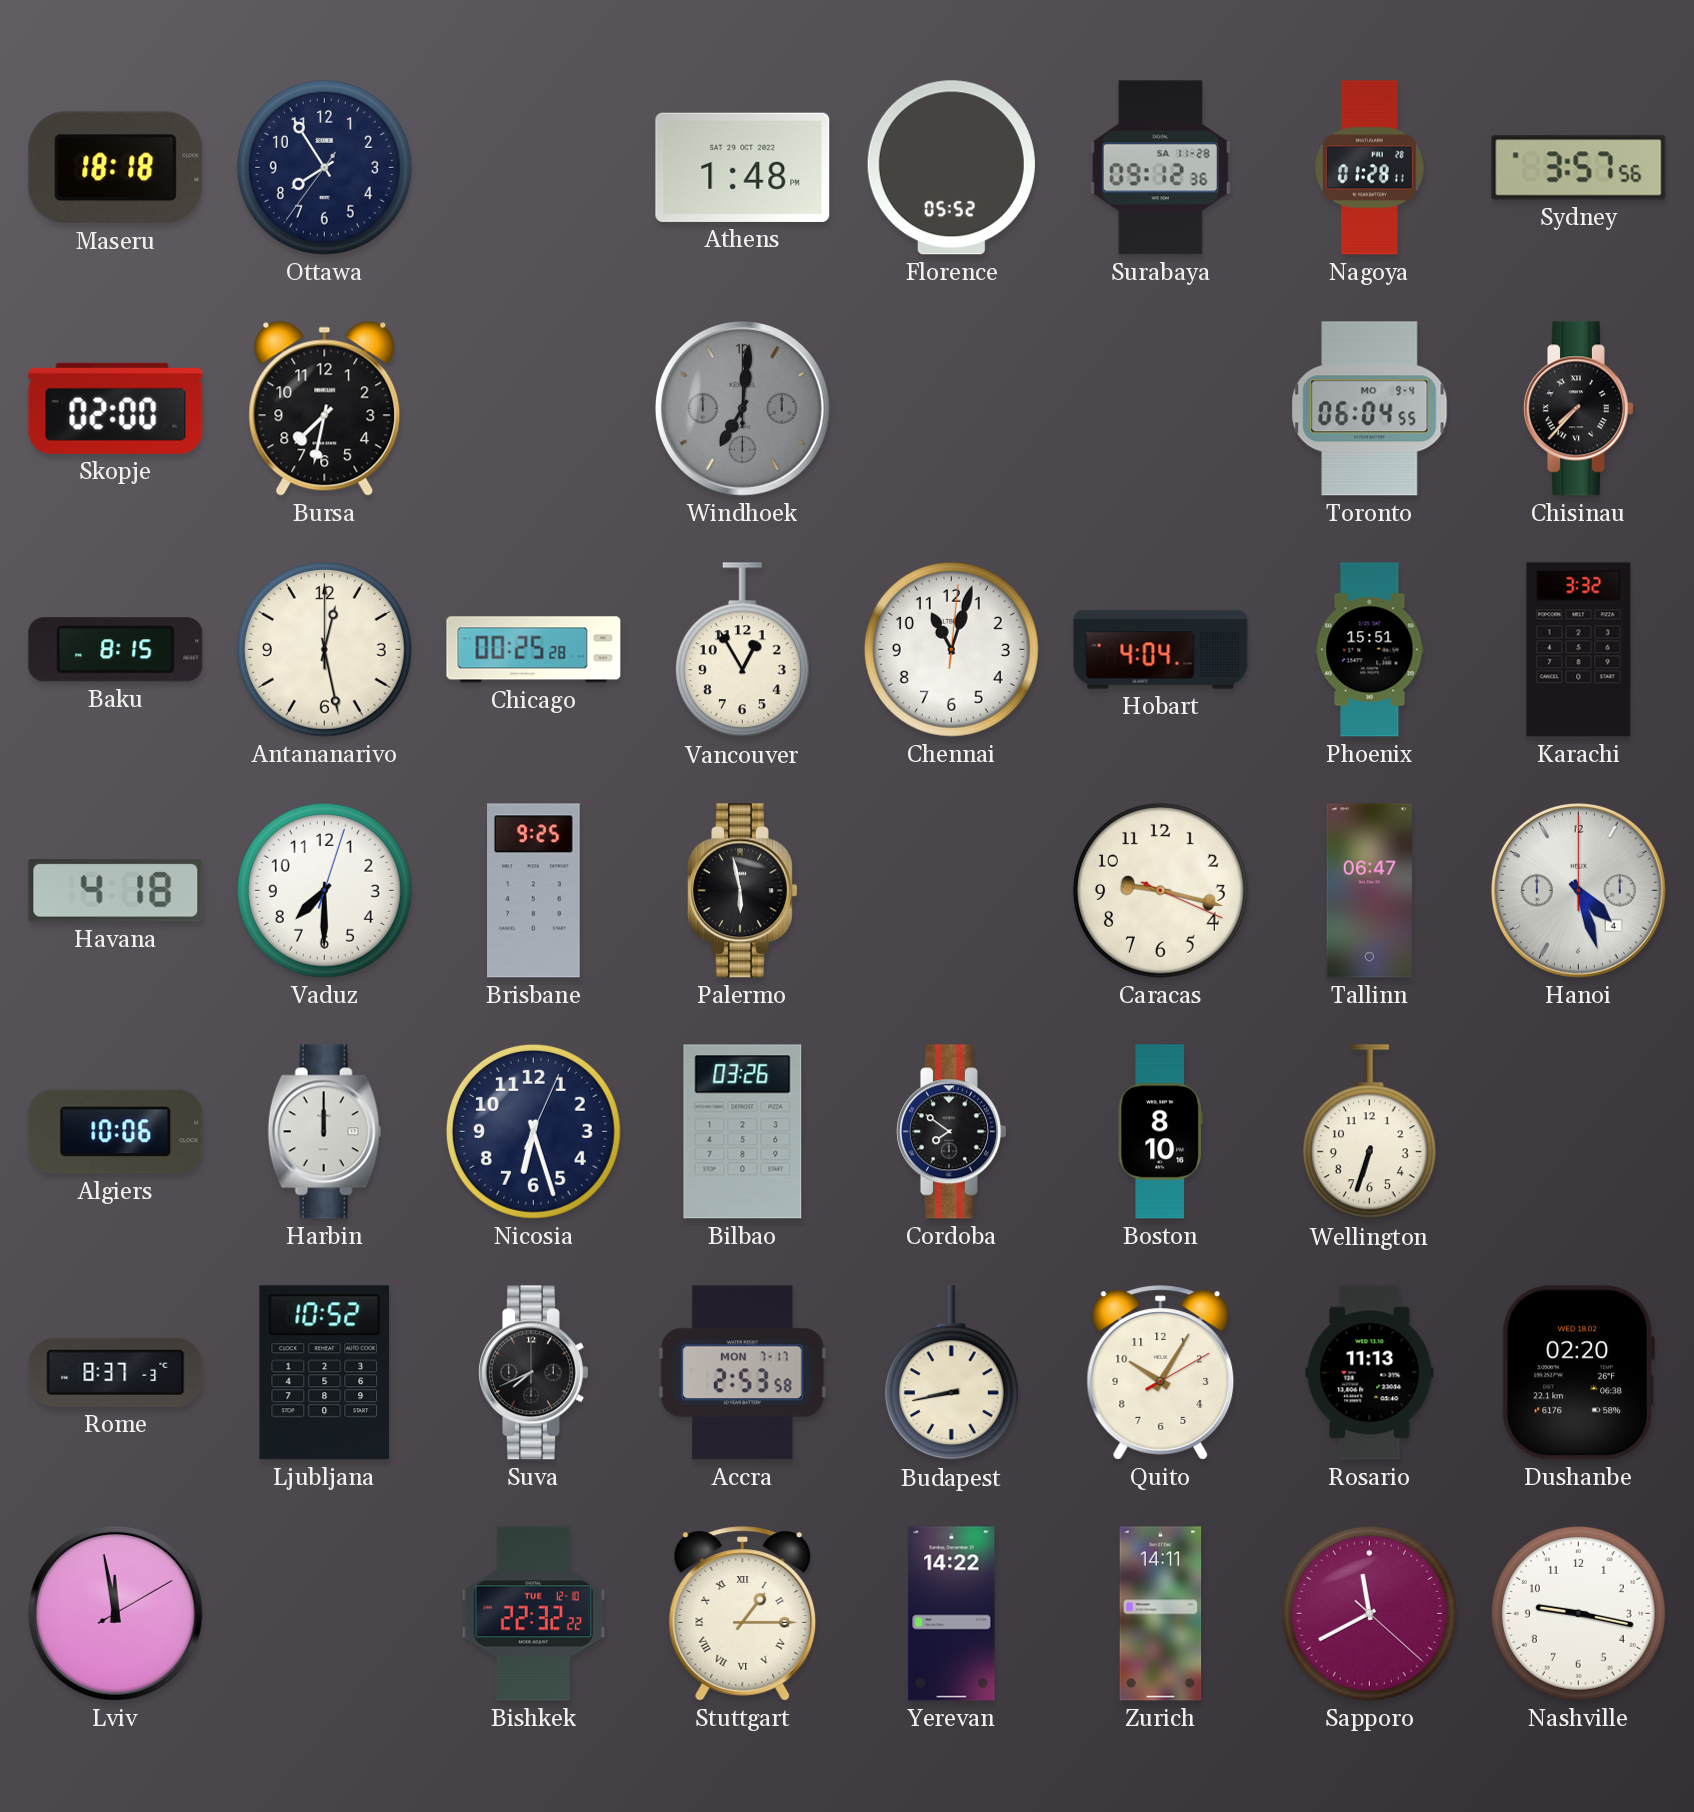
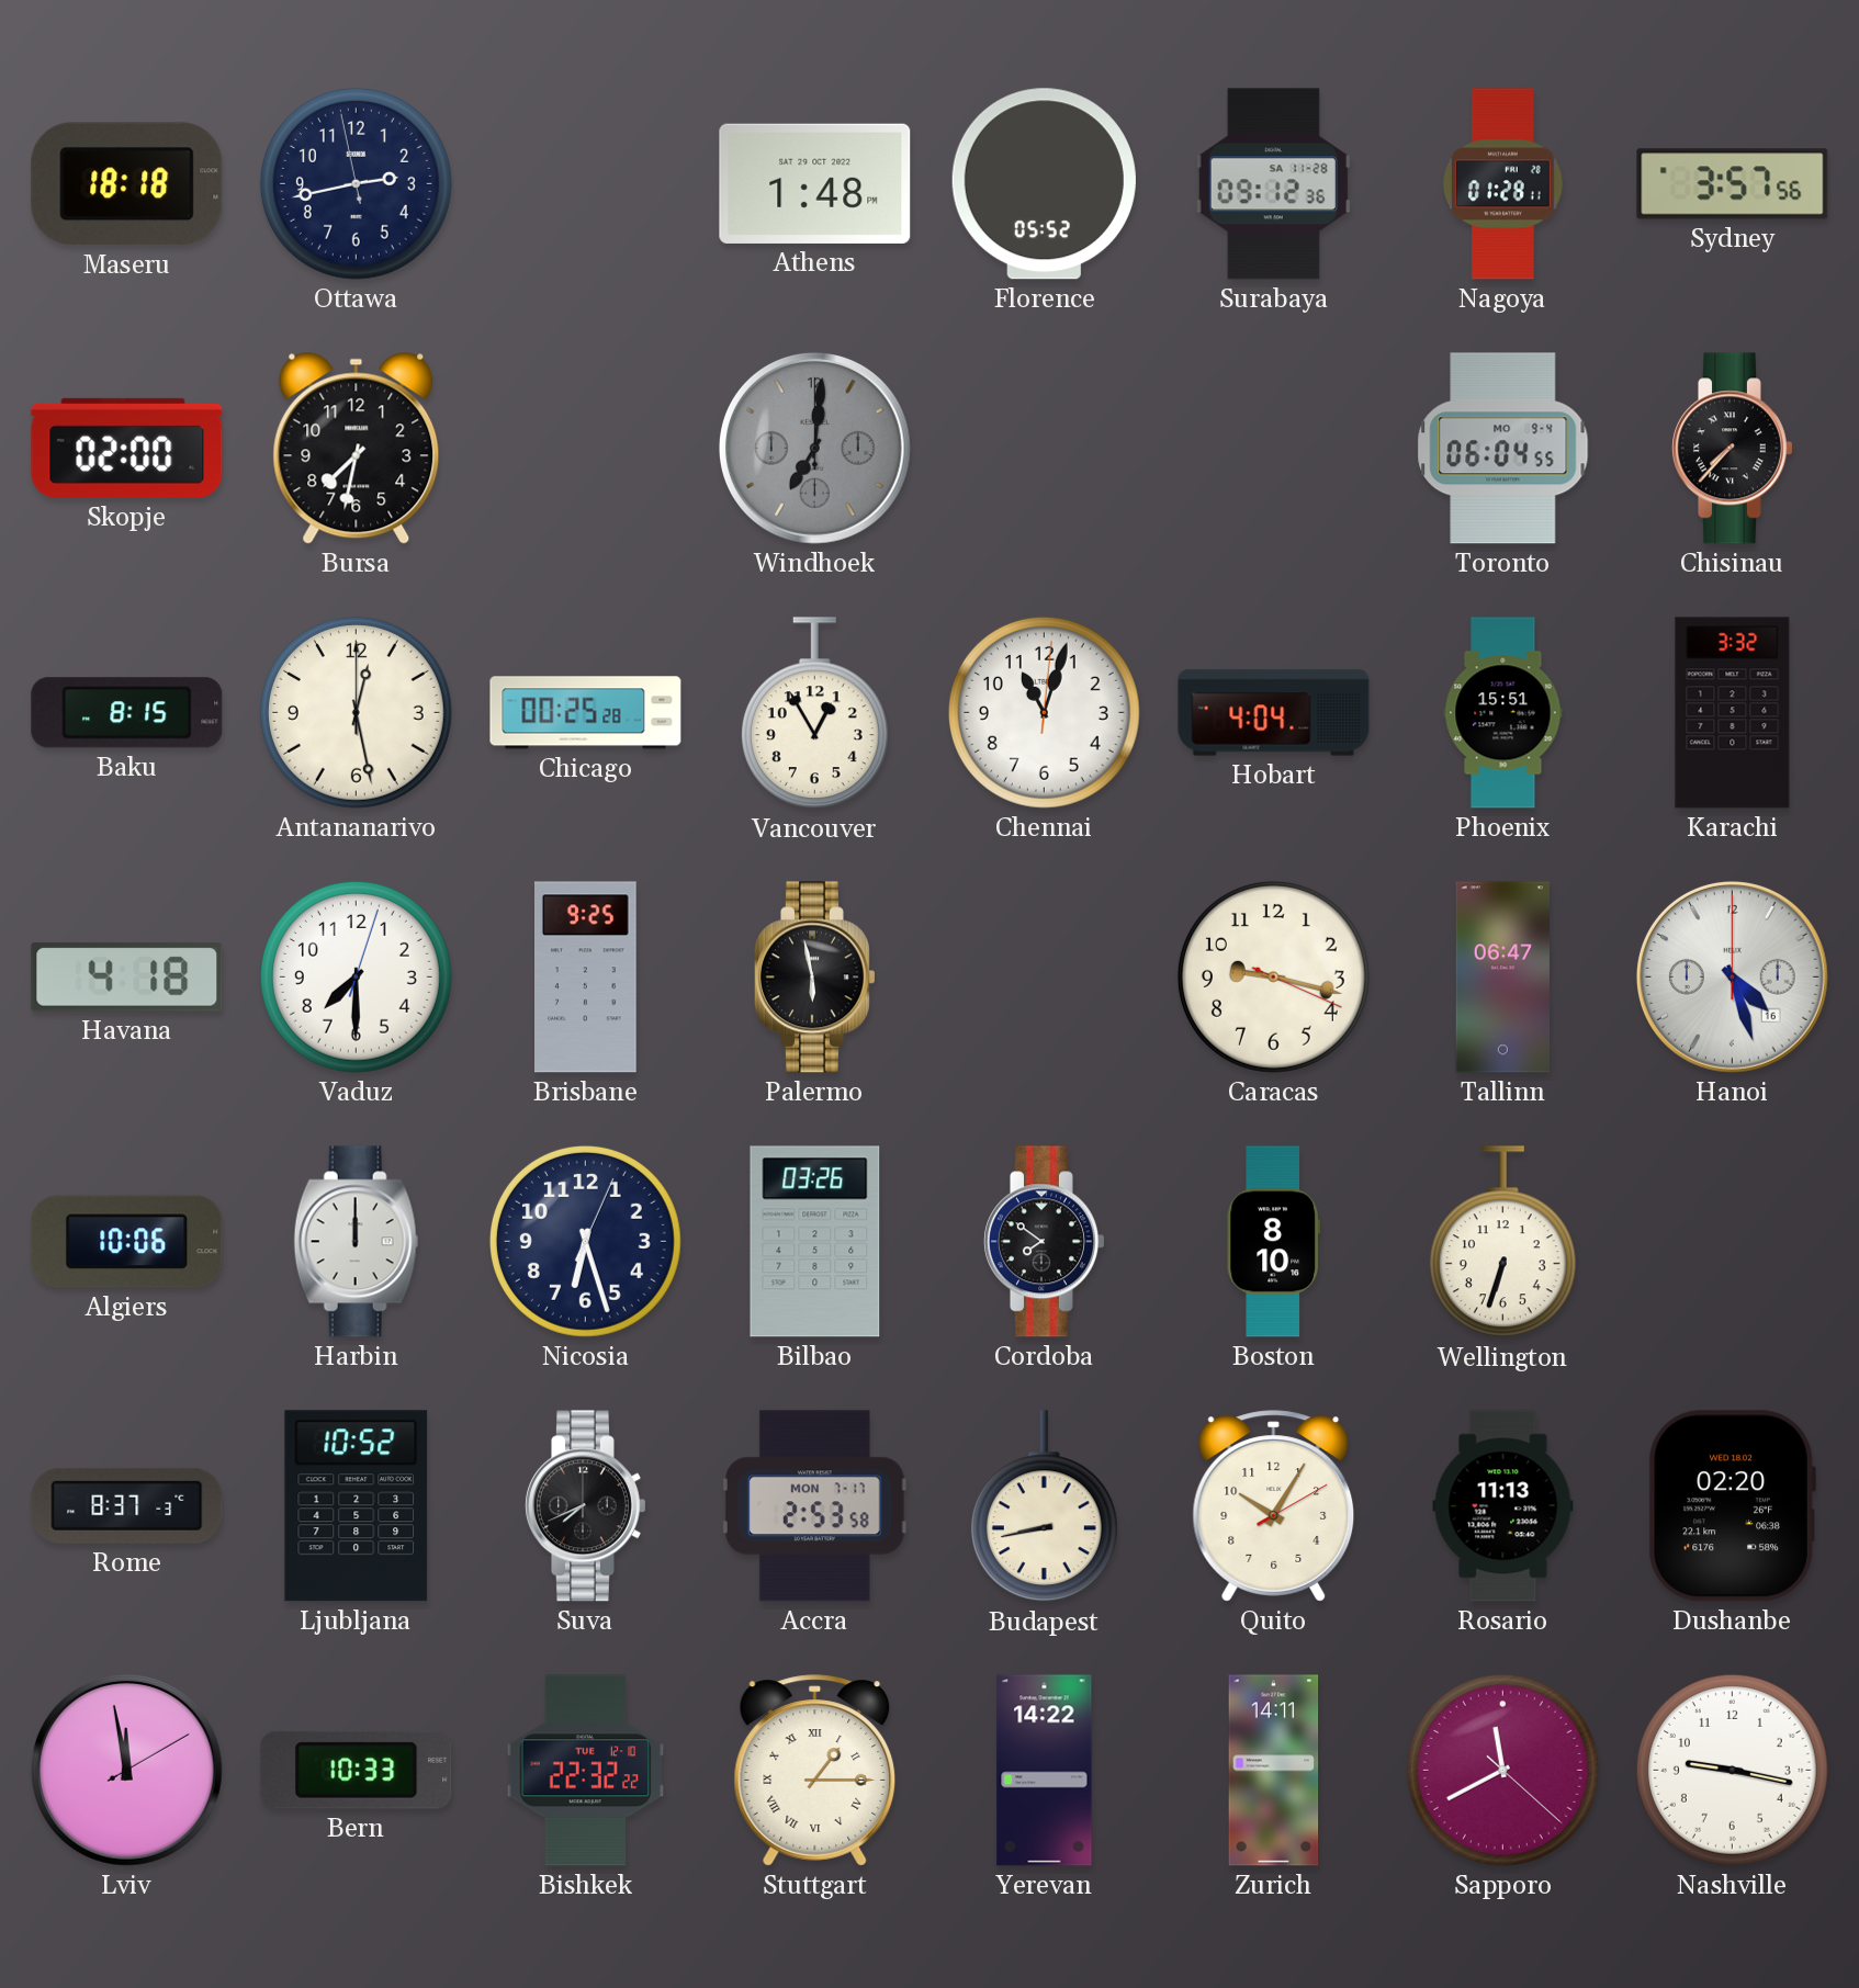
Ottawa: 7:54 -> 2:42
Hanoi date: 4 -> 16
Bern: none -> 10:33
